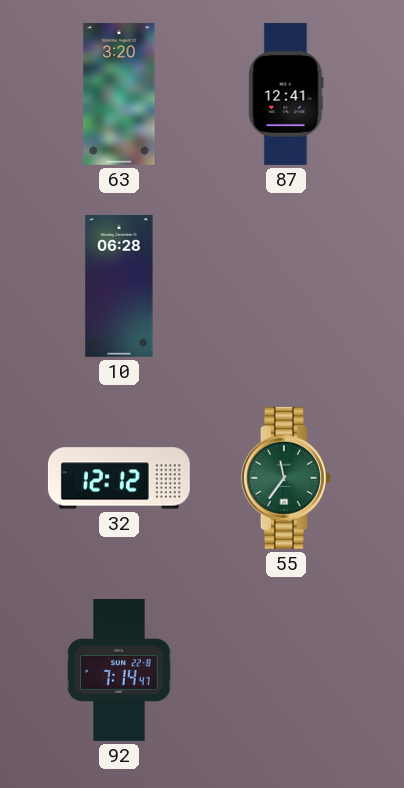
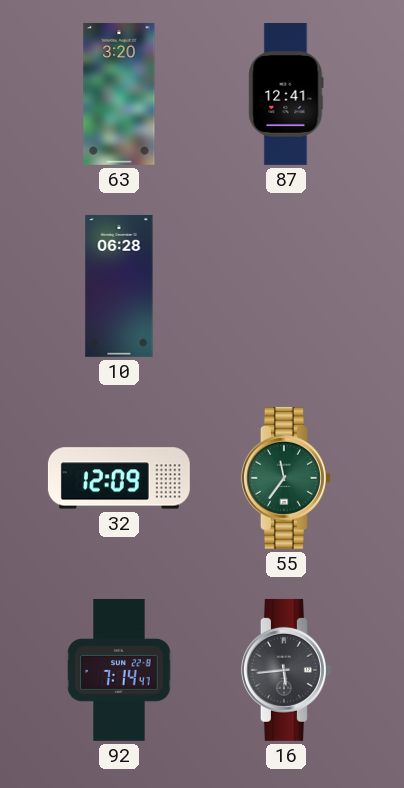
32: 12:12 -> 12:09
16: none -> 5:44
